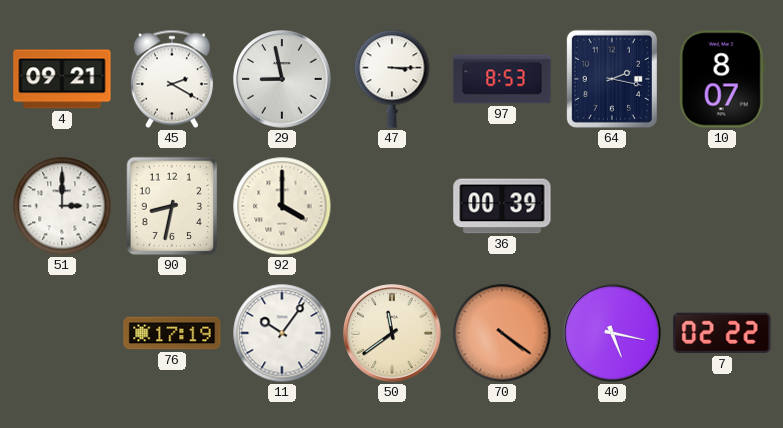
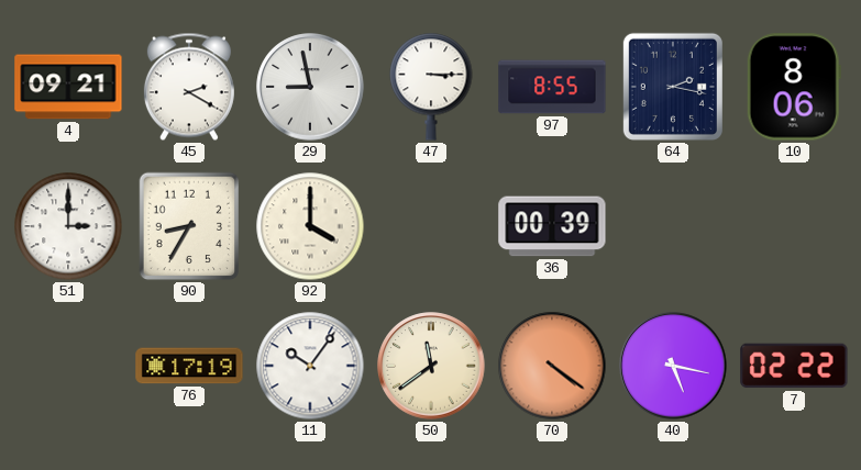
97: 8:53 -> 8:55
10: 8:07 -> 8:06
90: 8:32 -> 8:35
